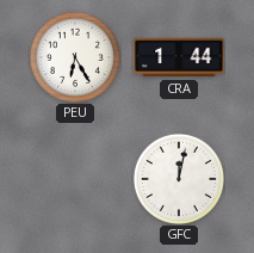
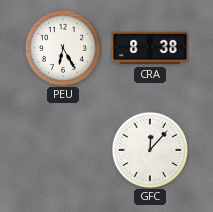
CRA: 1:44 -> 8:38
GFC: 12:02 -> 12:07
